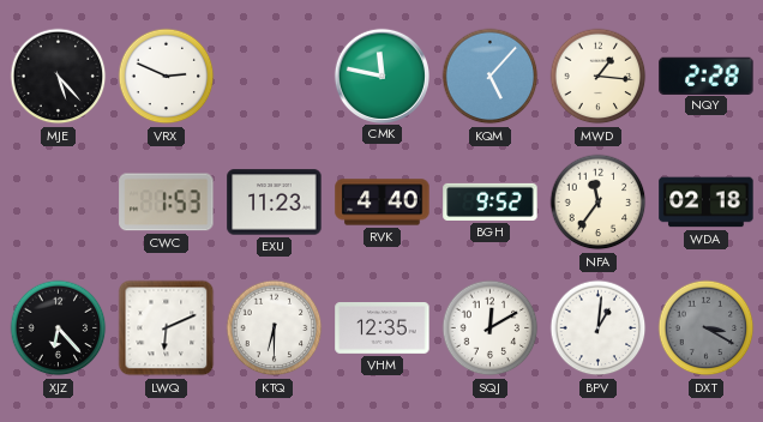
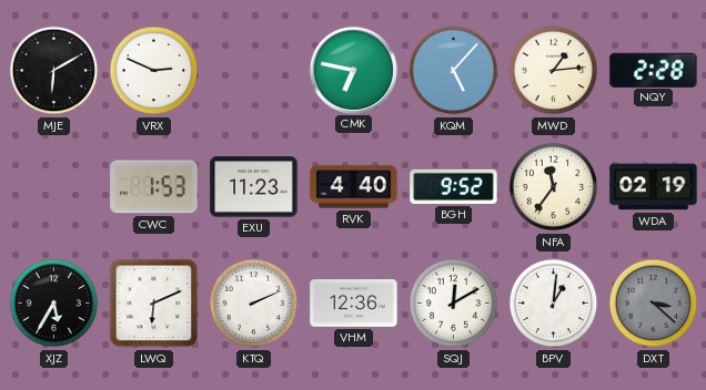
MJE: 5:23 -> 6:10
CMK: 11:47 -> 6:47
MWD: 1:16 -> 1:14
WDA: 02:18 -> 02:19
XJZ: 6:23 -> 5:35
KTQ: 6:30 -> 2:11
VHM: 12:35 -> 12:36
DXT: 3:20 -> 3:22
